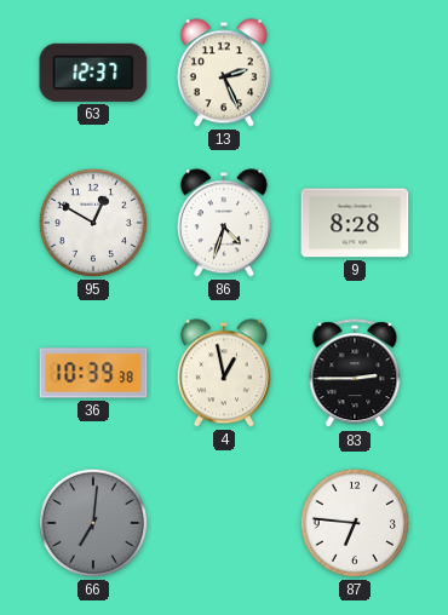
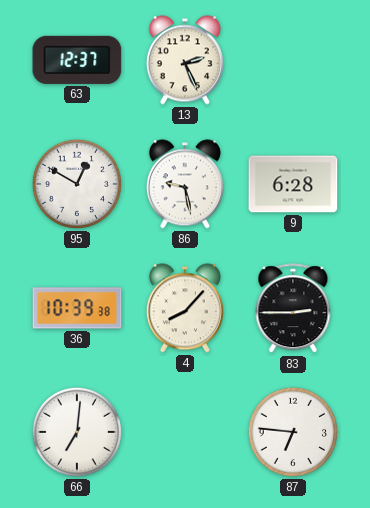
86: 4:33 -> 9:28
9: 8:28 -> 6:28
4: 12:58 -> 8:07
66 dial: grey -> white
